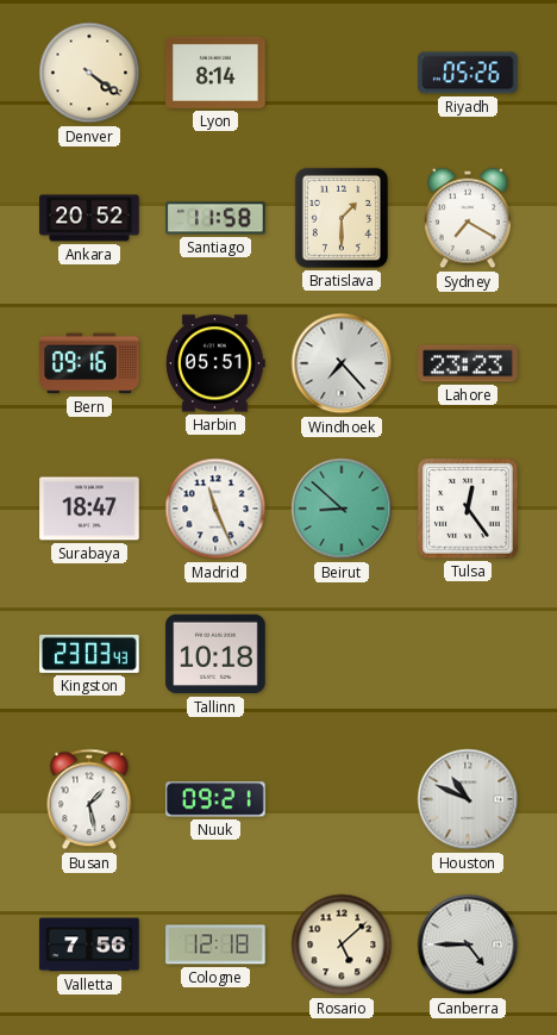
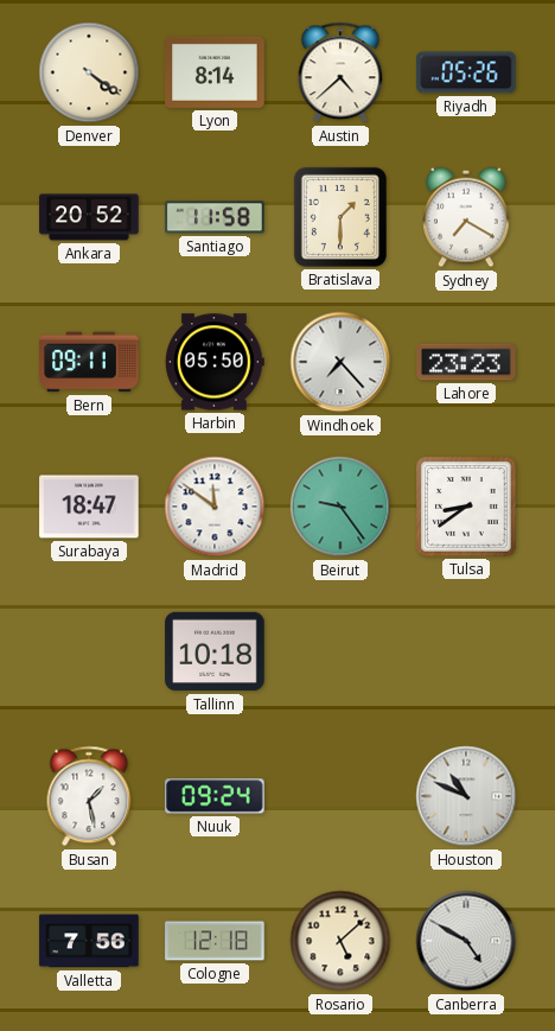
Austin: none -> 4:38
Bern: 09:16 -> 09:11
Harbin: 05:51 -> 05:50
Madrid: 11:26 -> 11:51
Beirut: 8:52 -> 9:24
Tulsa: 12:24 -> 8:39
Kingston: 23:03 -> none
Nuuk: 09:21 -> 09:24
Canberra: 4:45 -> 4:50
